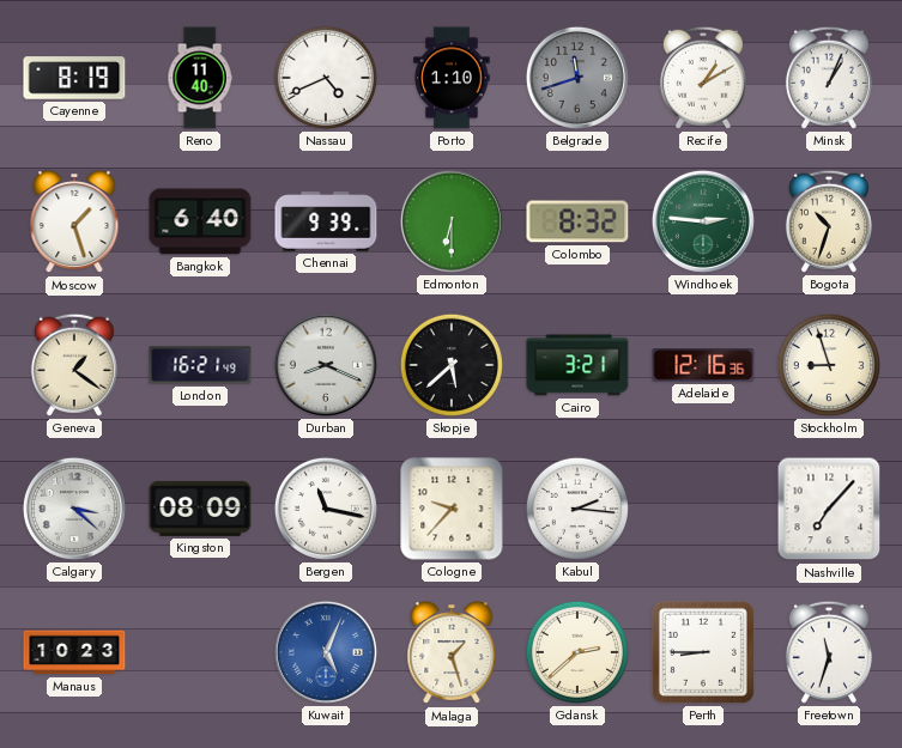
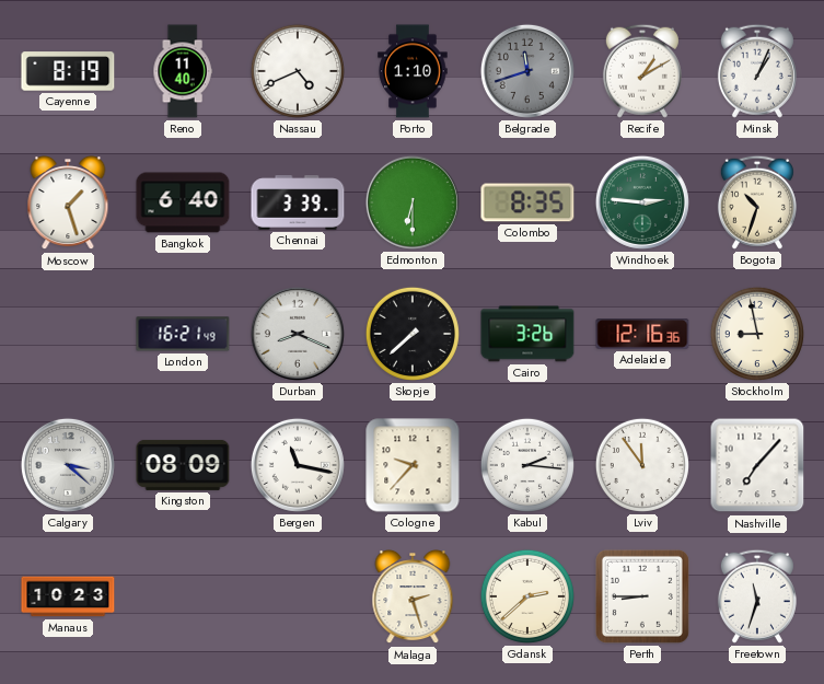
Chennai: 9:39 -> 3:39
Colombo: 8:32 -> 8:35
Geneva: 1:21 -> none
Skopje: 5:38 -> 7:38
Cairo: 3:21 -> 3:26
Stockholm: 8:57 -> 8:58
Lviv: none -> 11:54
Kuwait: 5:04 -> none
Malaga: 1:27 -> 2:27
